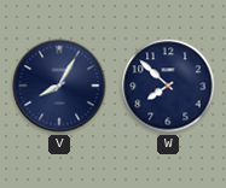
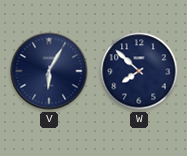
V: 8:05 -> 6:05
